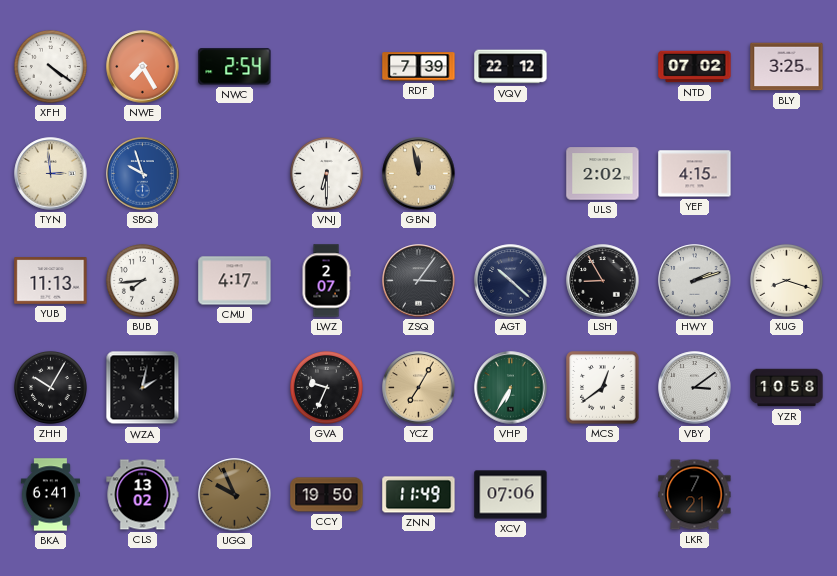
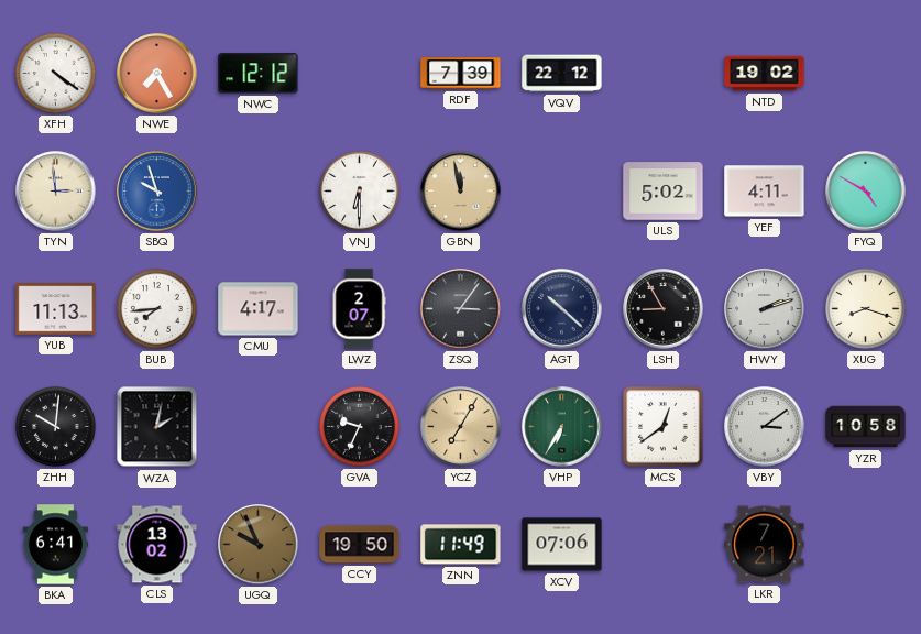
NWC: 2:54 -> 12:12
NTD: 07:02 -> 19:02
BLY: 3:25 -> none
ULS: 2:02 -> 5:02
YEF: 4:15 -> 4:11
FYQ: none -> 4:50
ZHH: 10:05 -> 10:01
